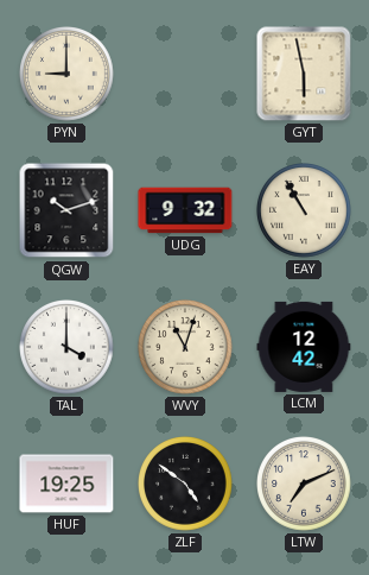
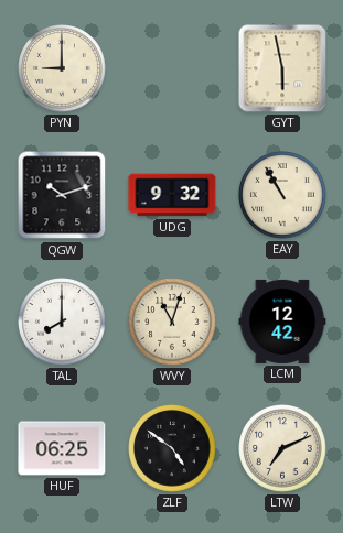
TAL: 4:00 -> 8:00
HUF: 19:25 -> 06:25
